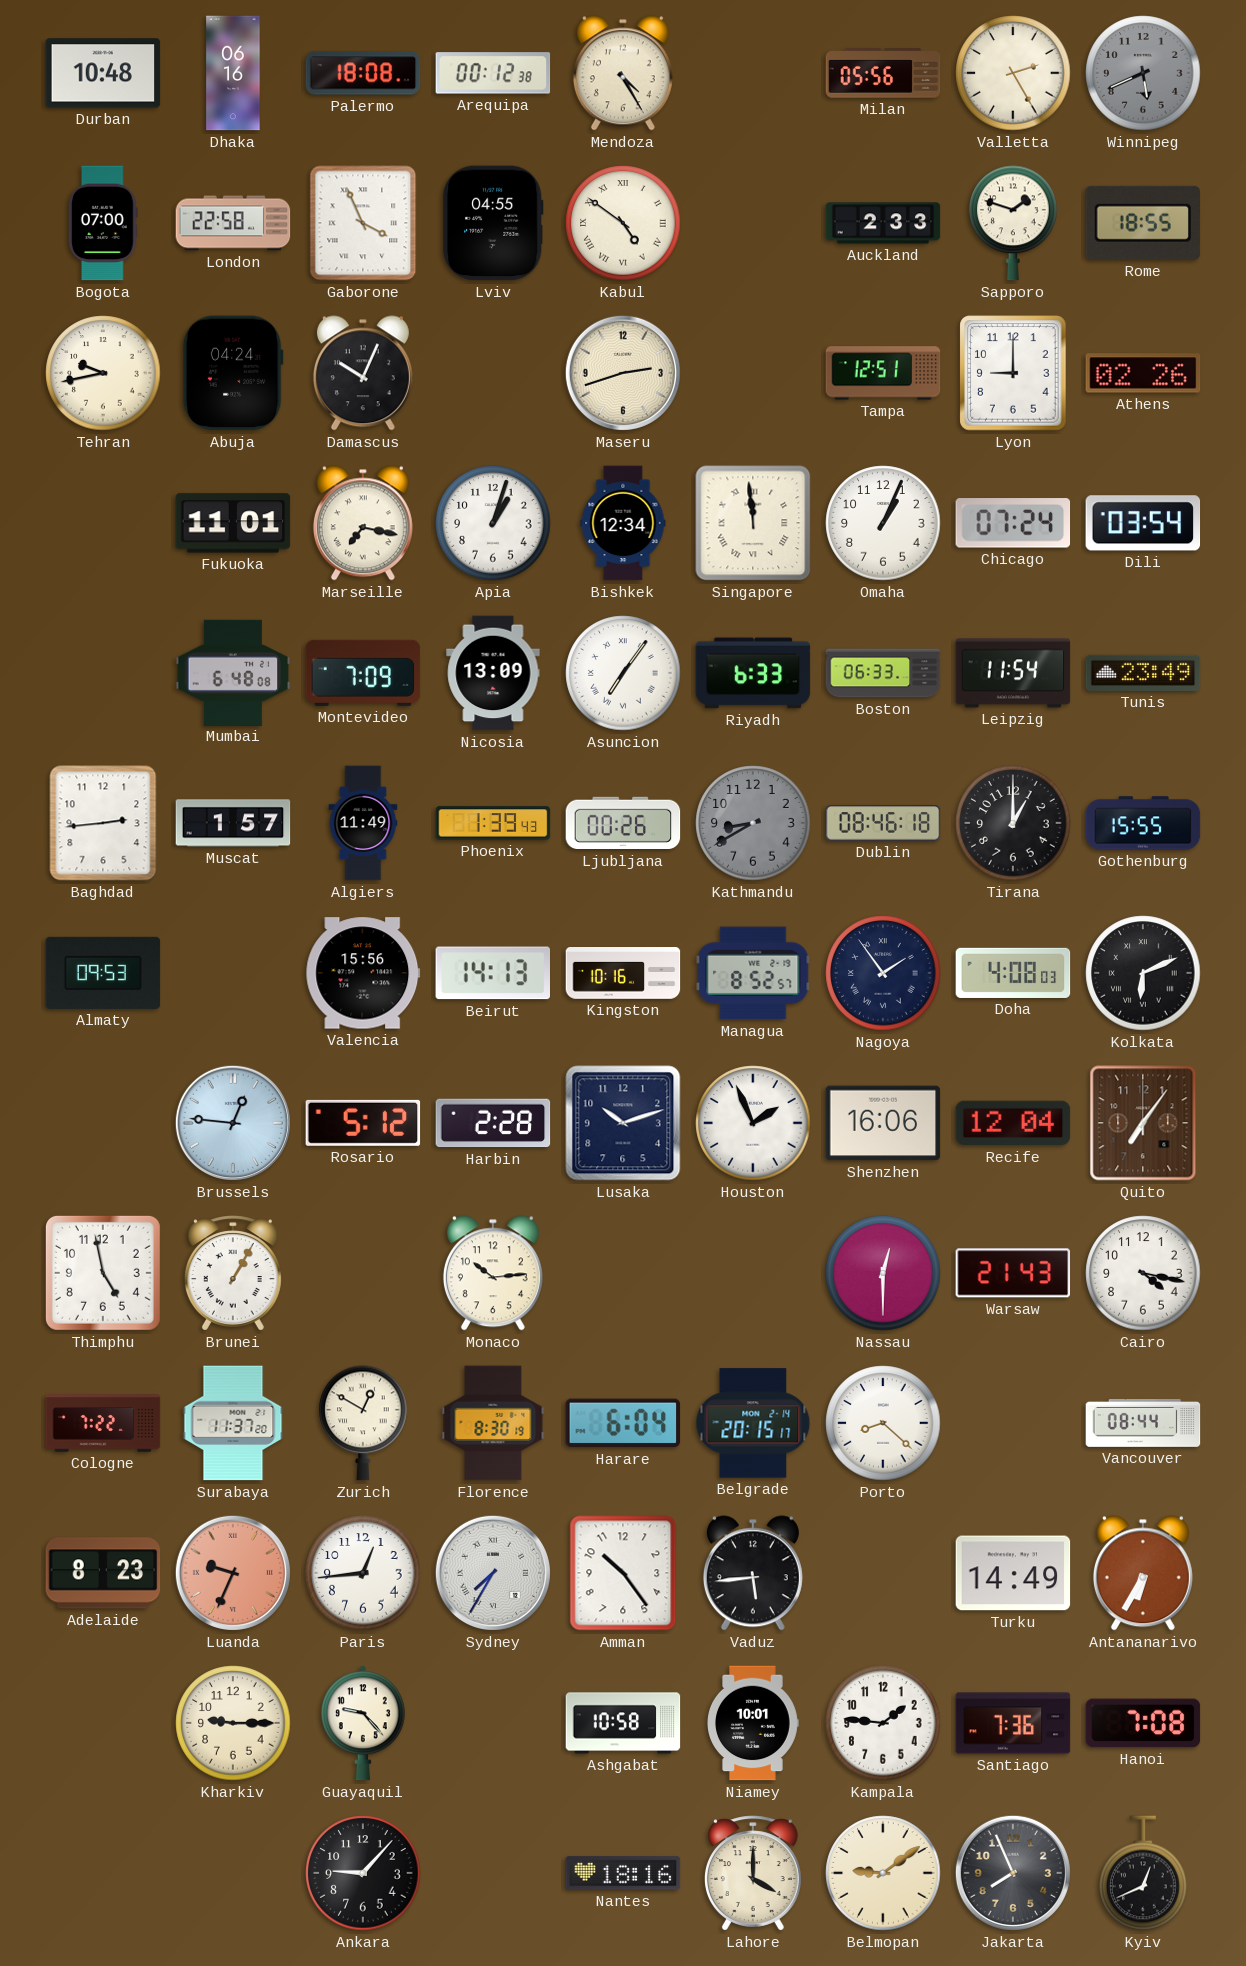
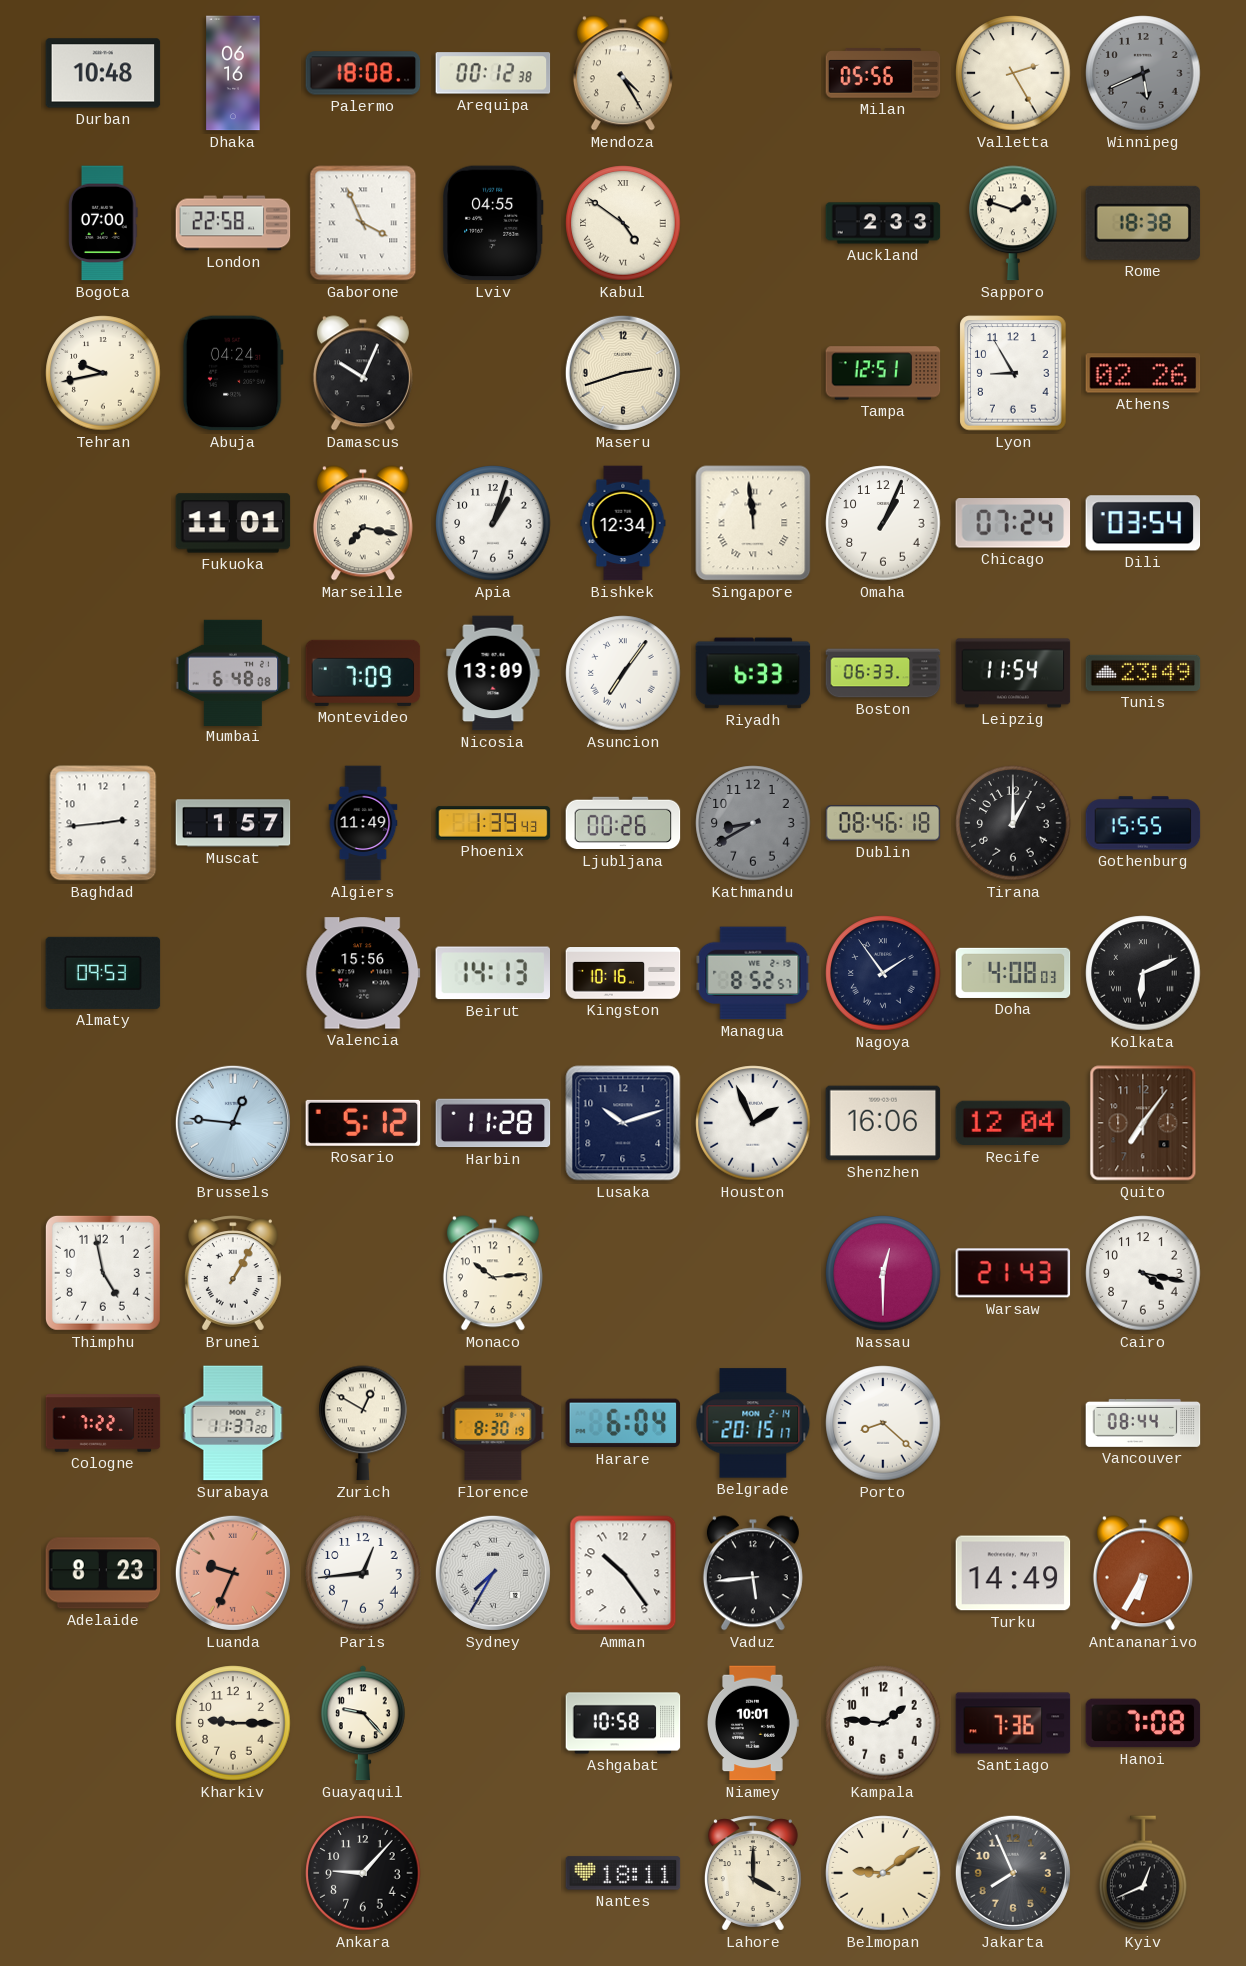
Rome: 18:55 -> 18:38
Lyon: 9:00 -> 8:55
Harbin: 2:28 -> 11:28
Nantes: 18:16 -> 18:11
